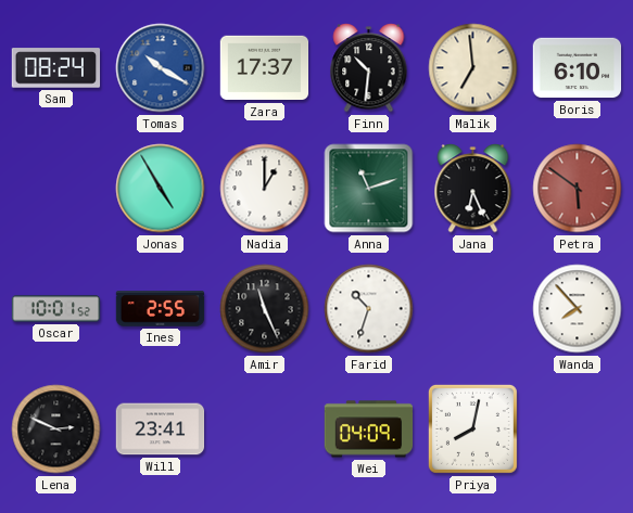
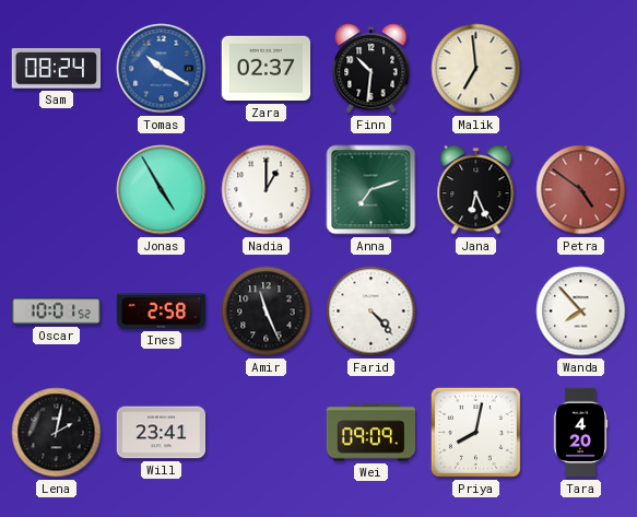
Zara: 17:37 -> 02:37
Boris: 6:10 -> none
Anna: 11:12 -> 7:12
Petra: 5:51 -> 4:51
Ines: 2:55 -> 2:58
Farid: 10:33 -> 4:23
Lena: 2:49 -> 2:02
Wei: 04:09 -> 09:09
Tara: none -> 4:20
